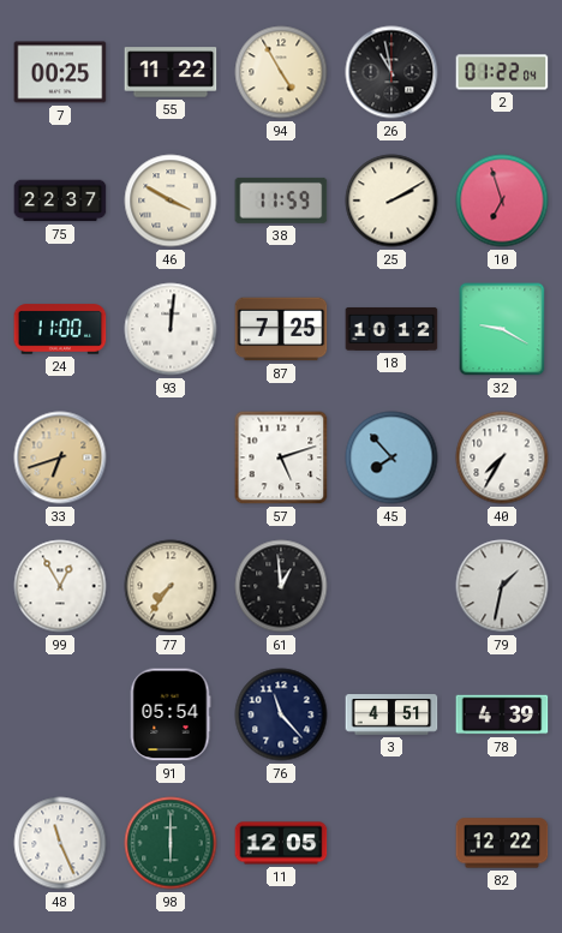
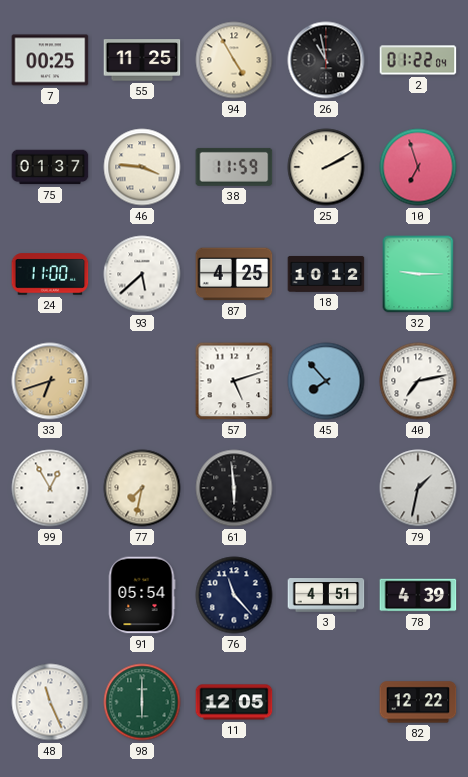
55: 11:22 -> 11:25
75: 22:37 -> 01:37
46: 3:50 -> 3:46
93: 12:01 -> 5:38
87: 7:25 -> 4:25
32: 9:20 -> 9:15
40: 7:35 -> 7:13
77: 7:36 -> 7:32
61: 12:59 -> 5:59
